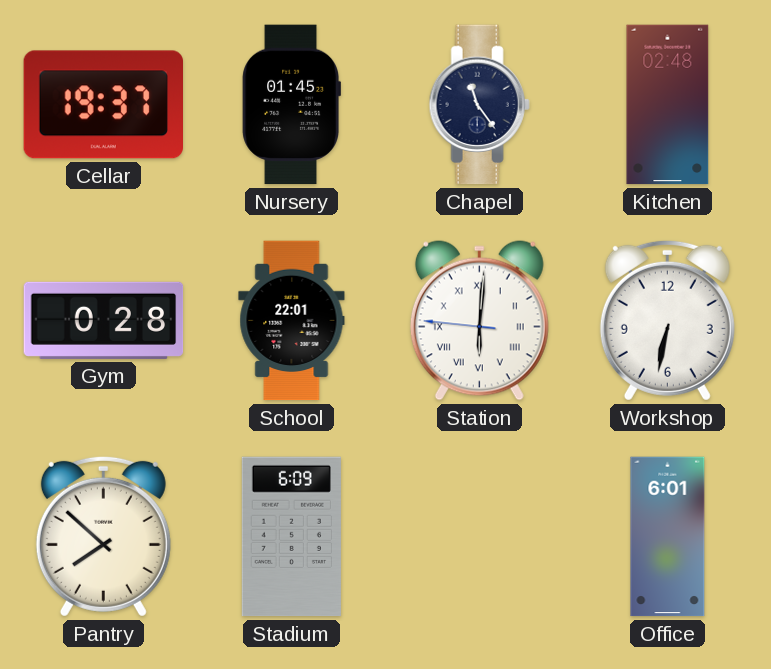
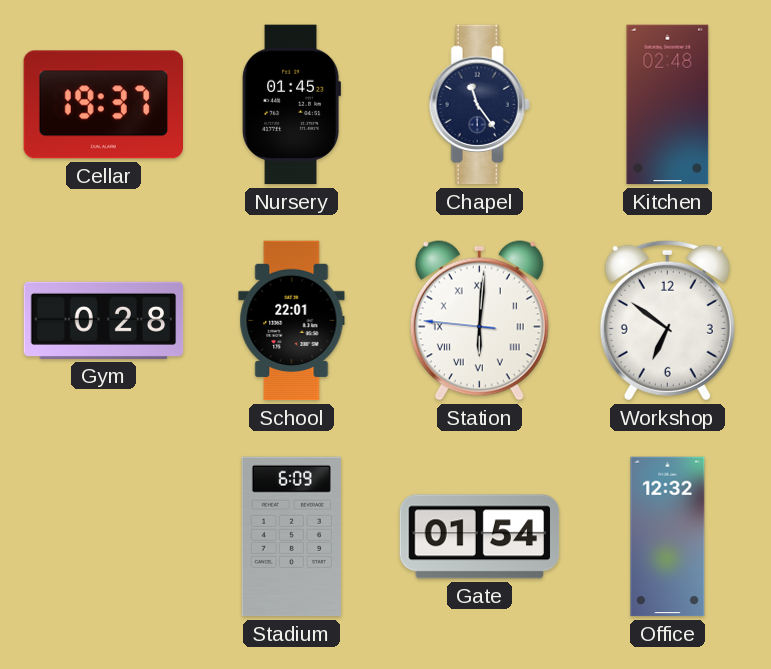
Workshop: 6:32 -> 6:51
Pantry: 7:52 -> none
Gate: none -> 01:54
Office: 6:01 -> 12:32
